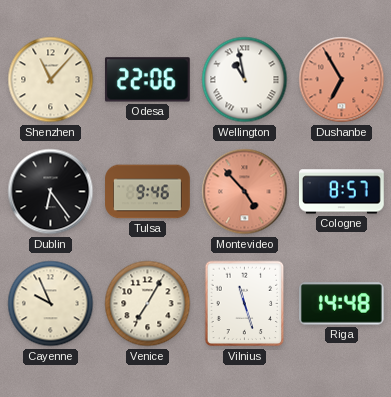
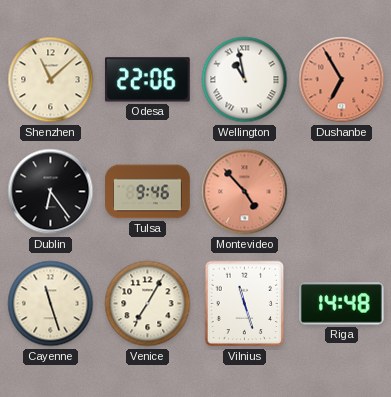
Shenzhen: 11:07 -> 11:08
Cologne: 8:57 -> none
Cayenne: 9:56 -> 11:27
